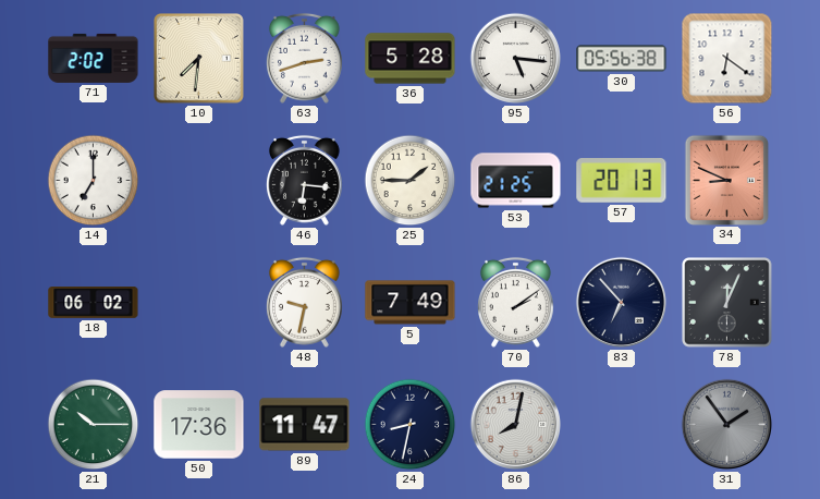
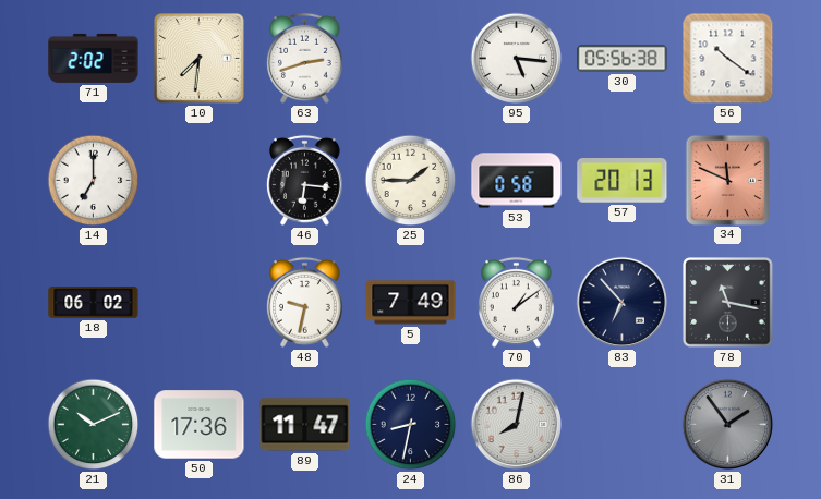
36: 5:28 -> none
56: 6:21 -> 10:21
53: 21:25 -> 0:58
34: 8:49 -> 11:49
70: 2:09 -> 1:09
78: 12:04 -> 11:17
21: 10:15 -> 10:11
